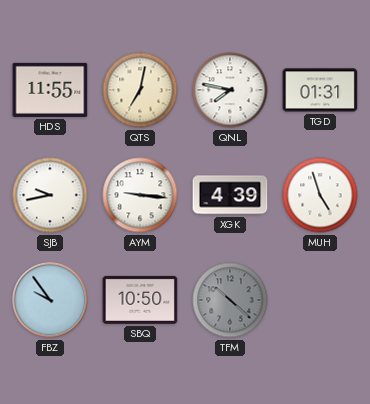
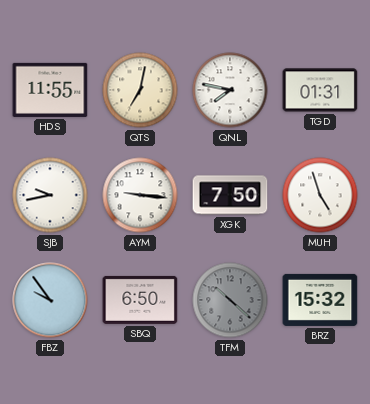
XGK: 4:39 -> 7:50
SBQ: 10:50 -> 6:50
BRZ: none -> 15:32
